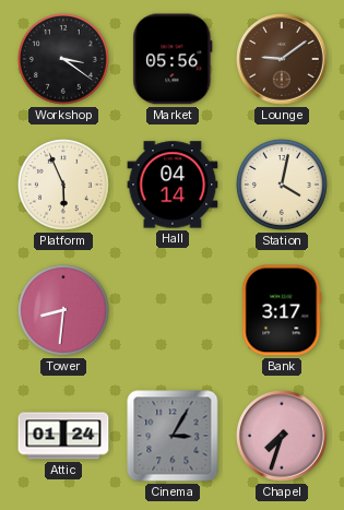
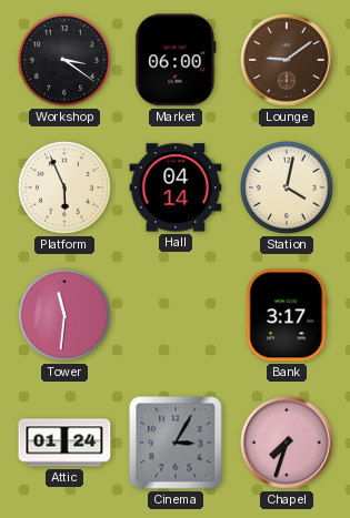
Market: 05:56 -> 06:00
Tower: 8:31 -> 11:31
